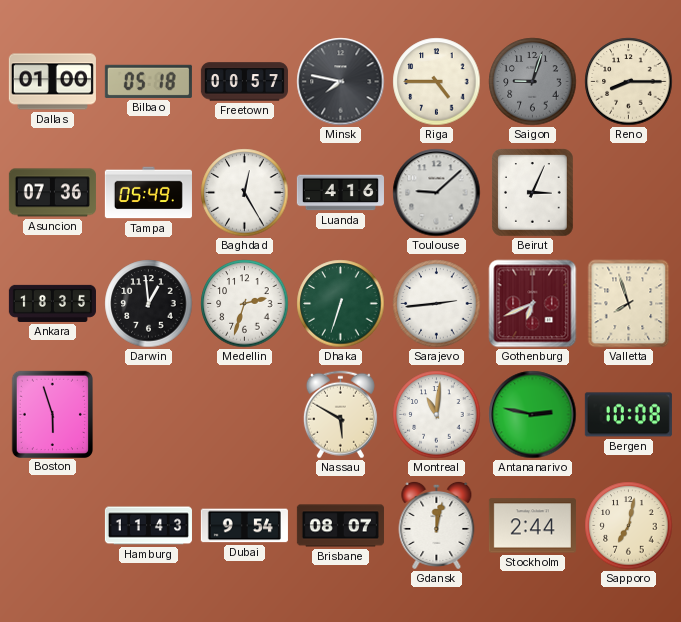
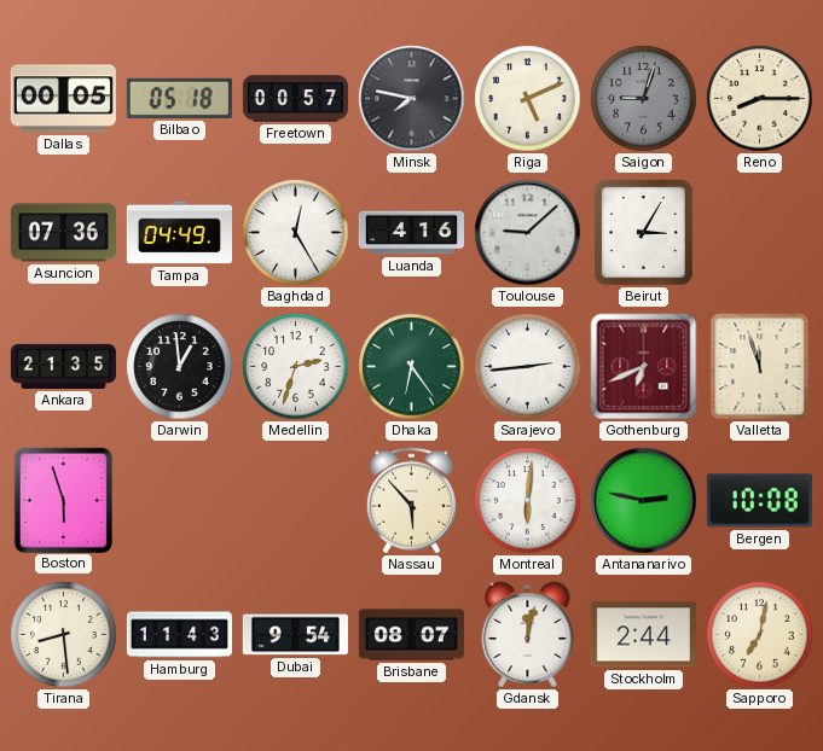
Dallas: 01:00 -> 00:05
Riga: 4:45 -> 5:11
Tampa: 05:49 -> 04:49
Beirut: 3:04 -> 3:05
Ankara: 18:35 -> 21:35
Dhaka: 6:33 -> 6:24
Valletta: 7:57 -> 11:57
Nassau: 5:50 -> 5:53
Montreal: 11:01 -> 6:01
Tirana: none -> 8:29
